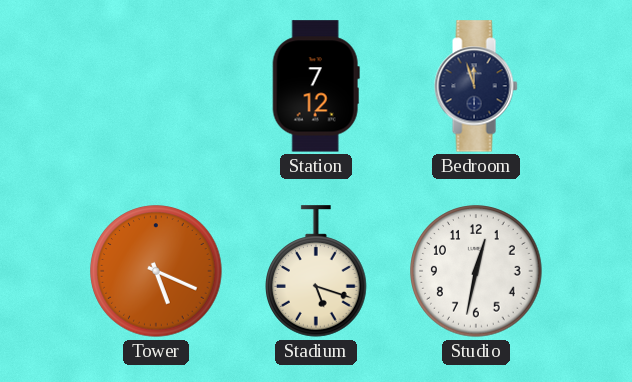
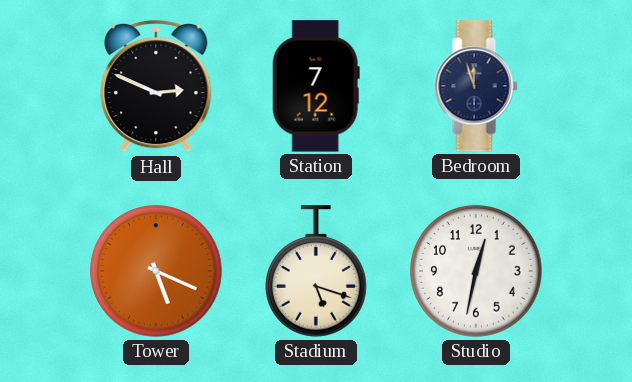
Hall: none -> 2:49
